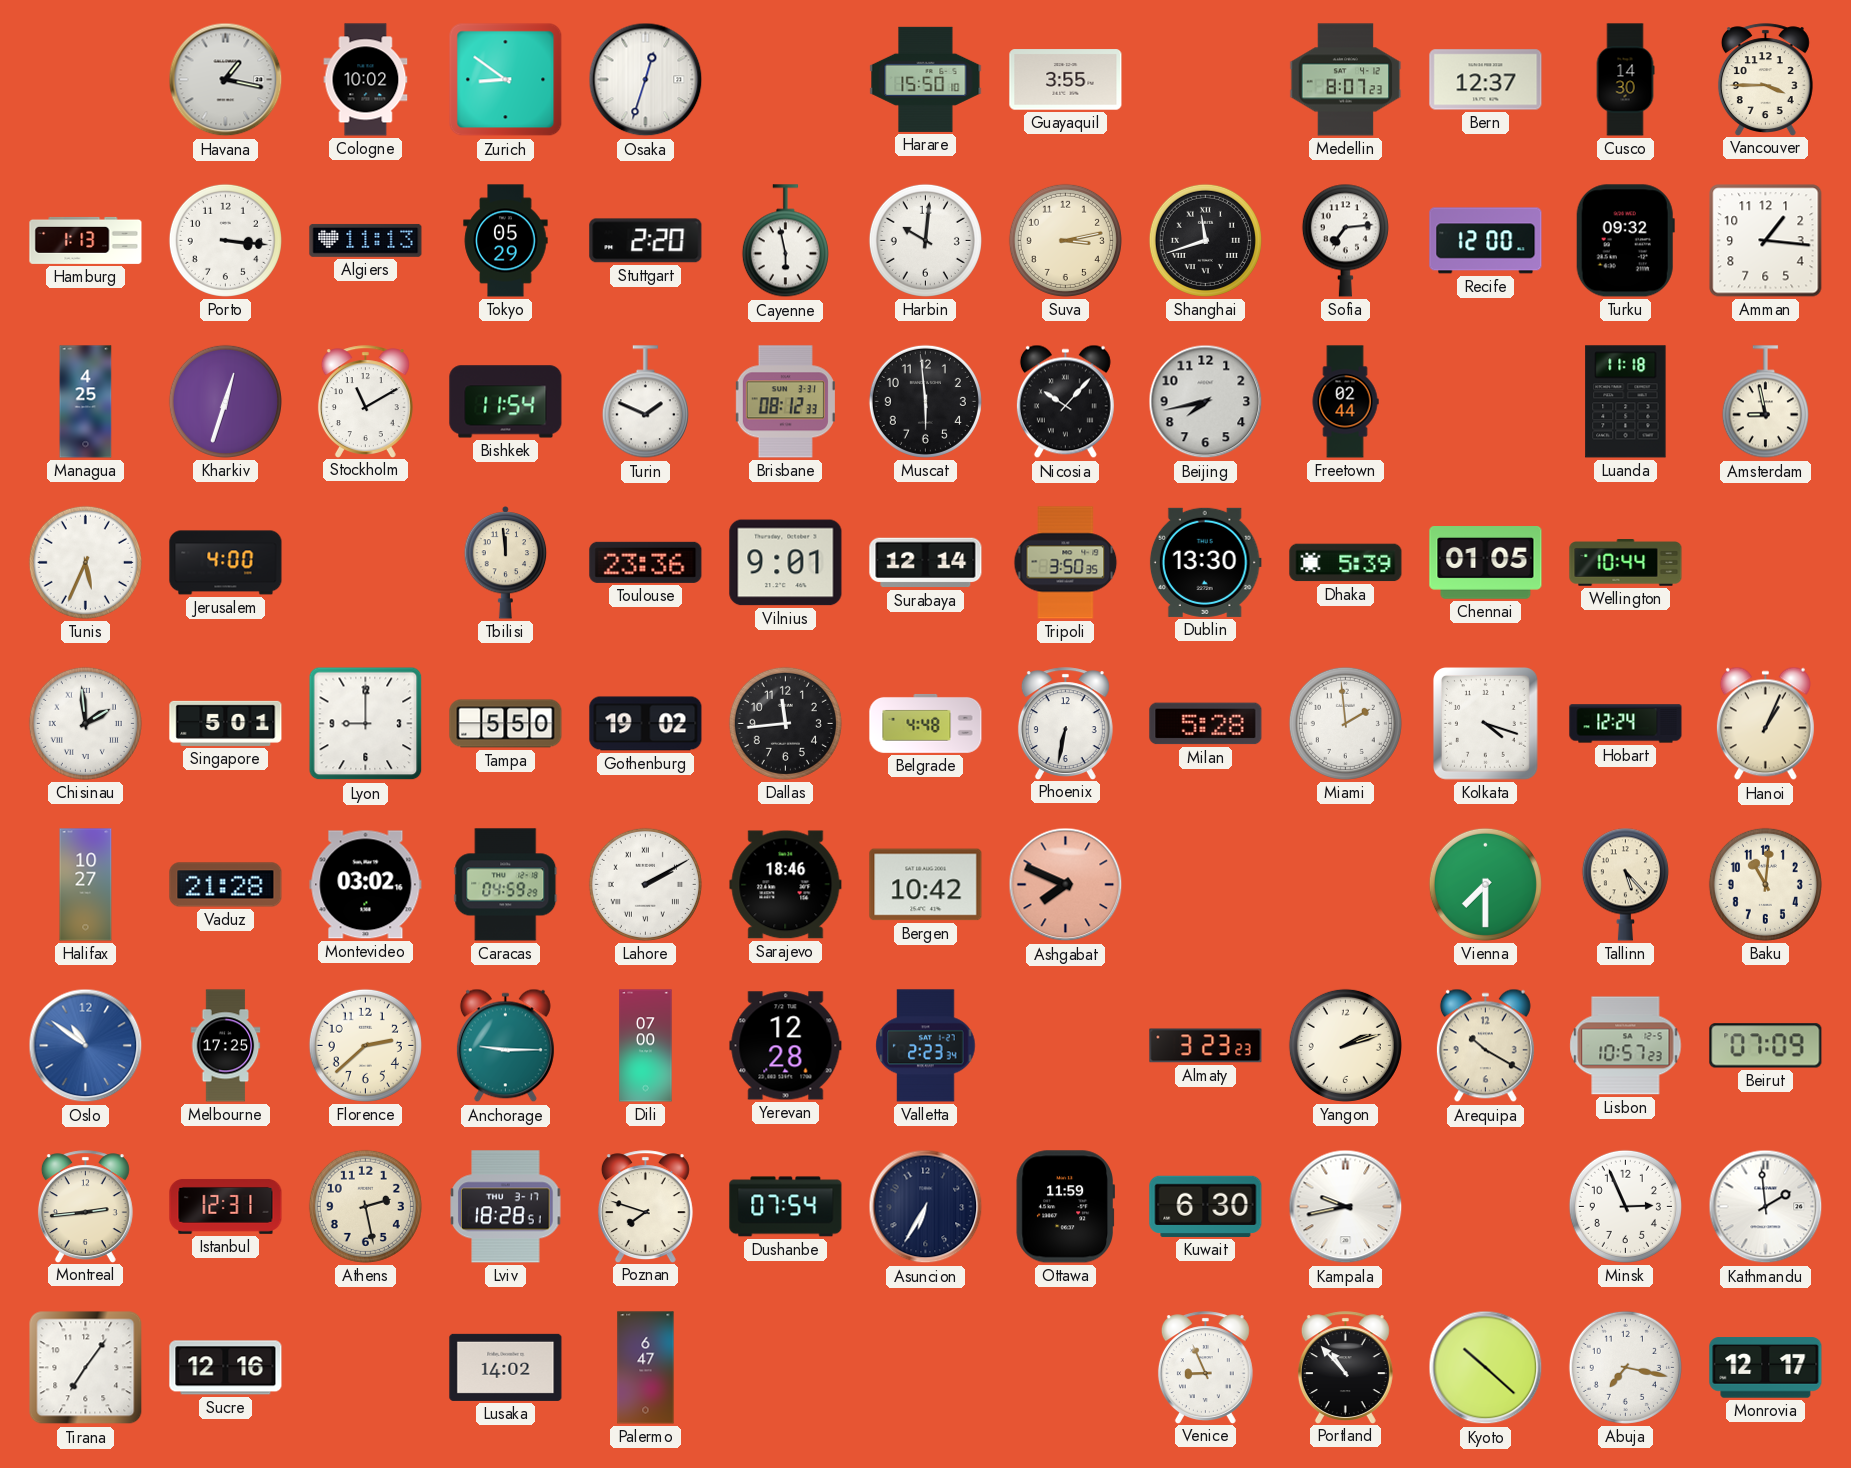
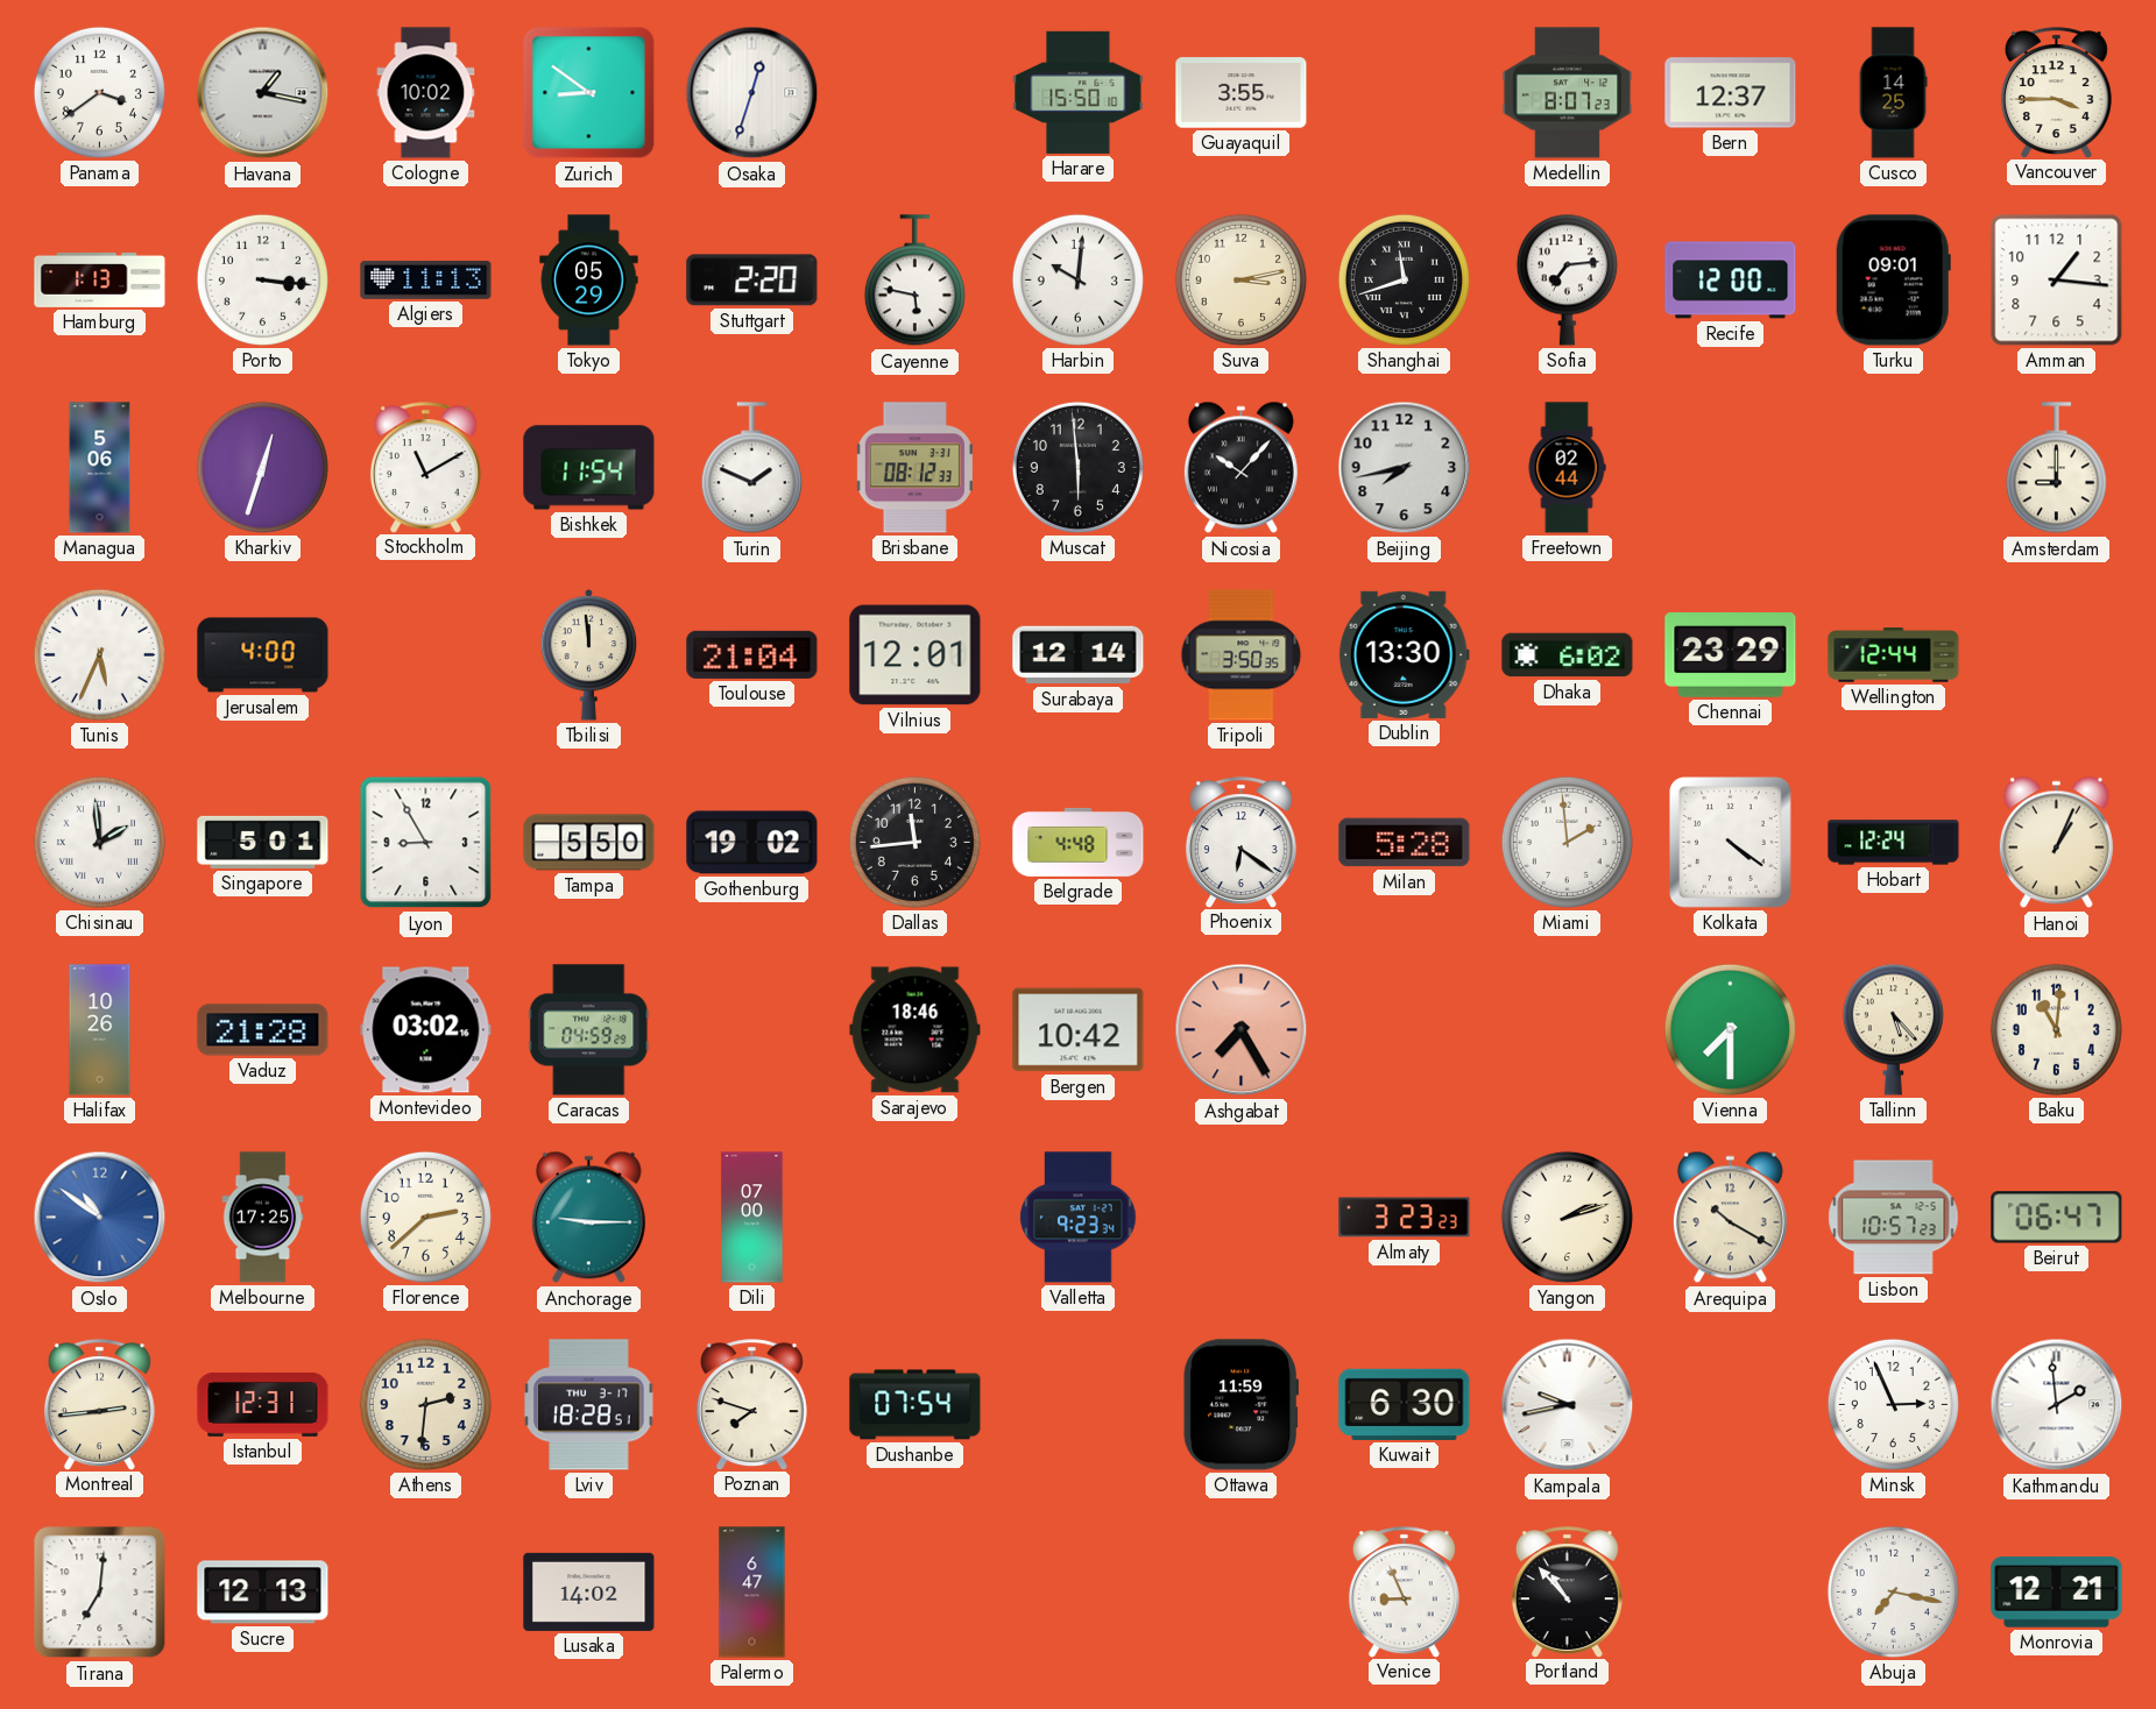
Panama: none -> 3:39
Cusco: 14:30 -> 14:25
Cayenne: 5:58 -> 5:47
Turku: 09:32 -> 09:01
Managua: 4:25 -> 5:06
Luanda: 11:18 -> none
Amsterdam: 8:58 -> 9:00
Toulouse: 23:36 -> 21:04
Vilnius: 9:01 -> 12:01
Dhaka: 5:39 -> 6:02
Chennai: 01:05 -> 23:29
Wellington: 10:44 -> 12:44
Lyon: 9:00 -> 8:55
Phoenix: 6:32 -> 6:21
Kolkata: 4:18 -> 4:21
Halifax: 10:27 -> 10:26
Lahore: 2:10 -> none
Ashgabat: 7:49 -> 7:25
Yerevan: 12:28 -> none
Valletta: 2:23 -> 9:23
Beirut: 07:09 -> 06:47
Athens: 2:28 -> 2:31
Asuncion: 6:35 -> none
Tirana: 7:06 -> 7:01
Sucre: 12:16 -> 12:13
Kyoto: 10:22 -> none
Monrovia: 12:17 -> 12:21
